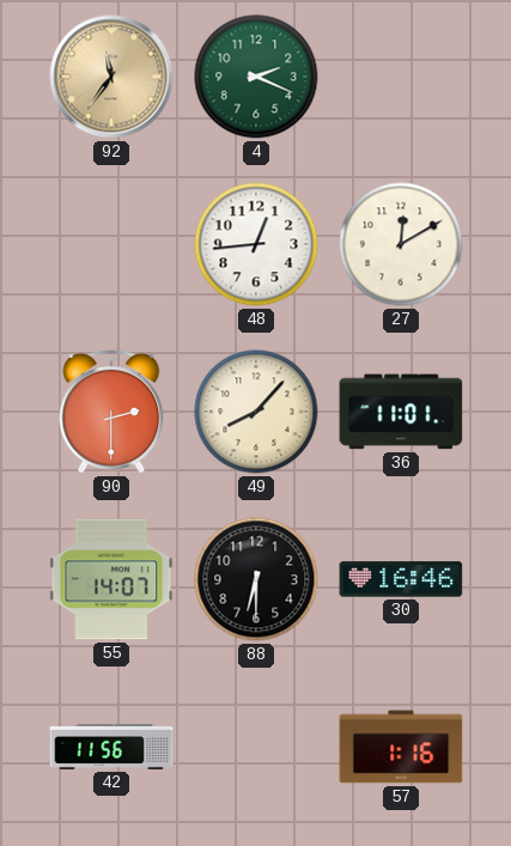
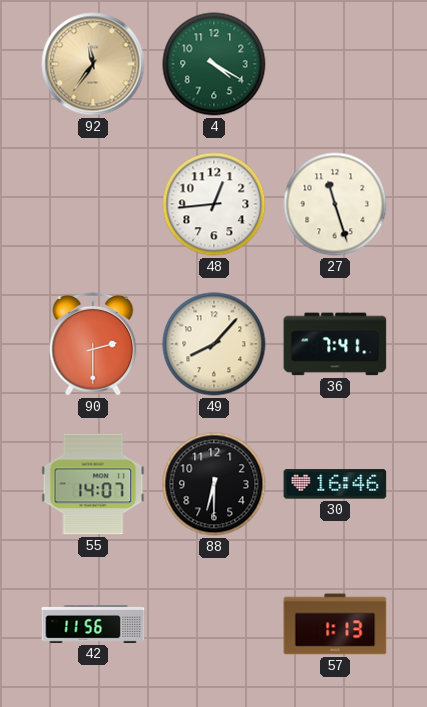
4: 2:19 -> 4:20
27: 12:10 -> 11:27
36: 11:01 -> 7:41
57: 1:16 -> 1:13
